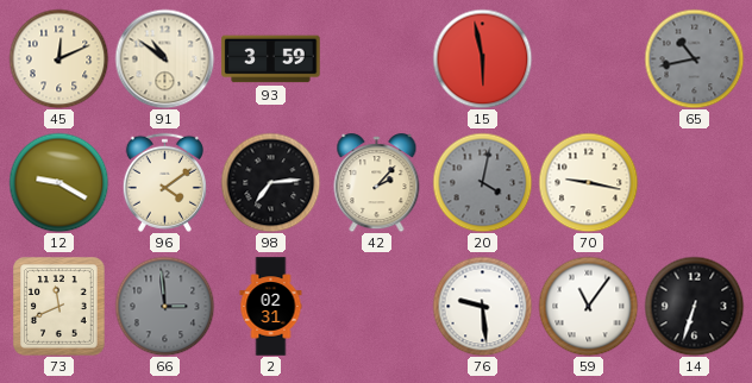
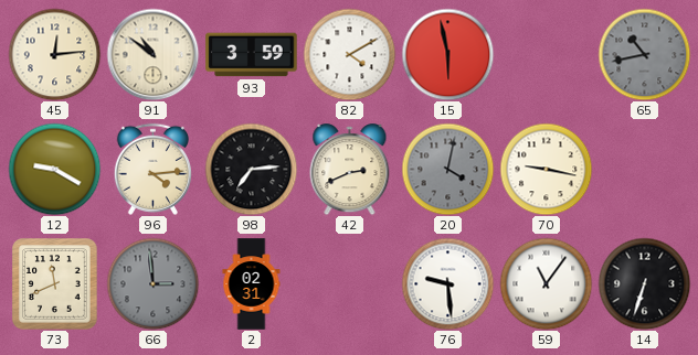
45: 12:11 -> 12:14
82: none -> 4:10
96: 4:09 -> 4:14
42: 2:07 -> 2:41
